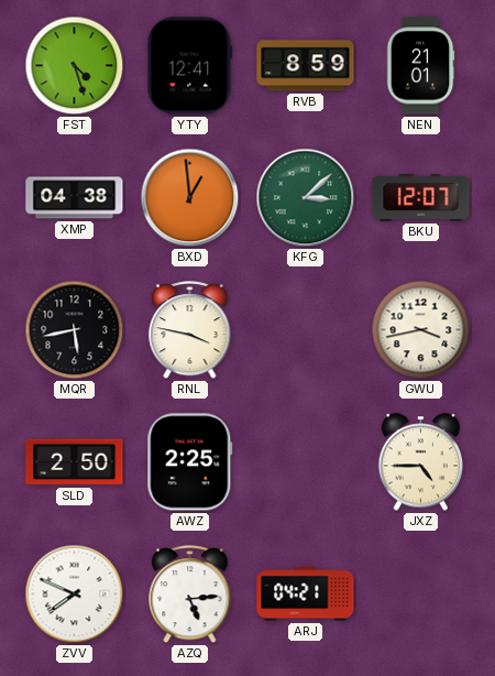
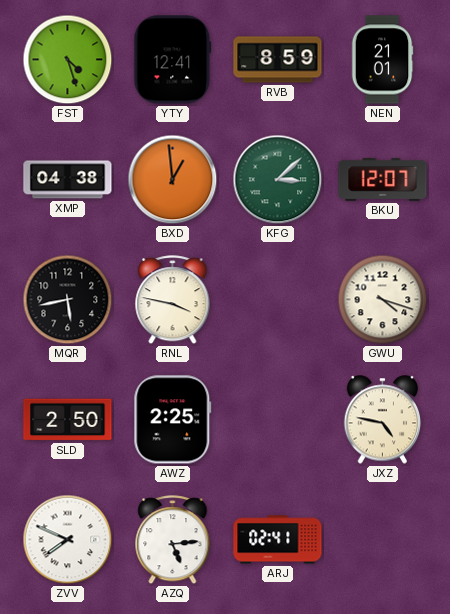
GWU: 3:43 -> 4:18
JXZ: 4:45 -> 4:47
ARJ: 04:21 -> 02:41
